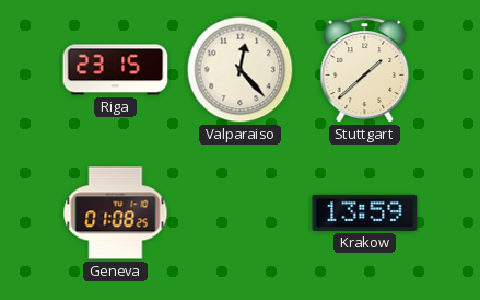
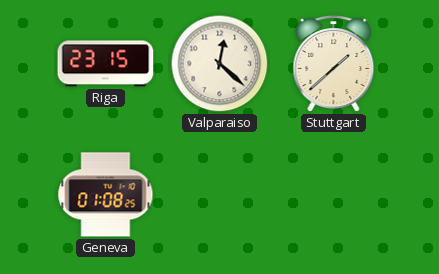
Valparaiso: 12:23 -> 12:22
Krakow: 13:59 -> none
